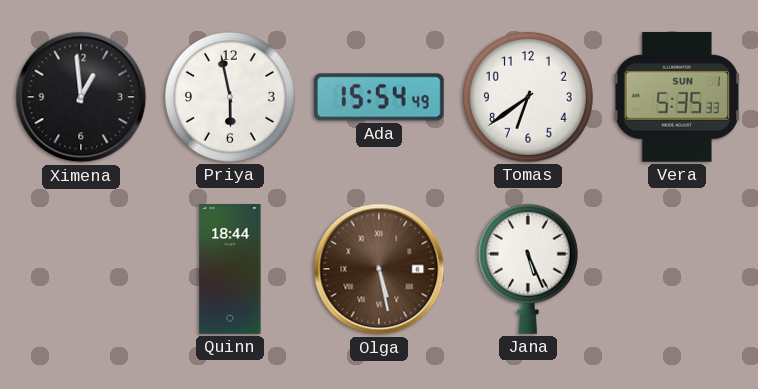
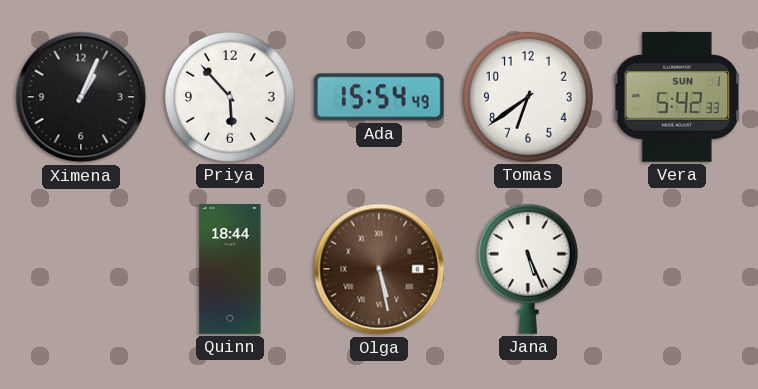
Ximena: 12:59 -> 1:04
Priya: 5:58 -> 5:53
Vera: 5:35 -> 5:42
